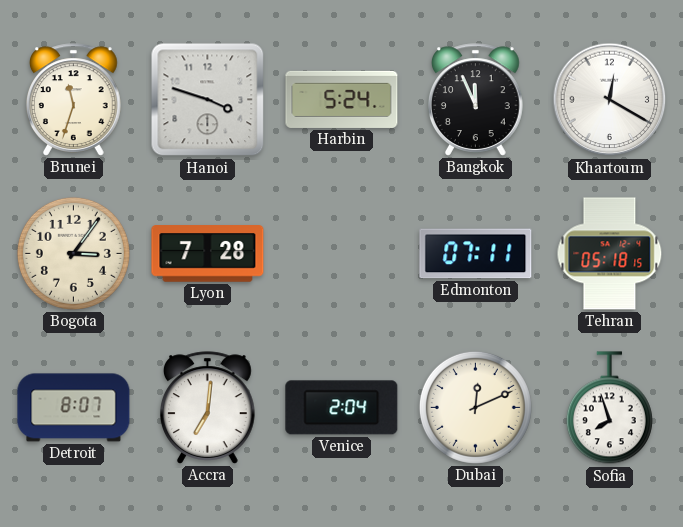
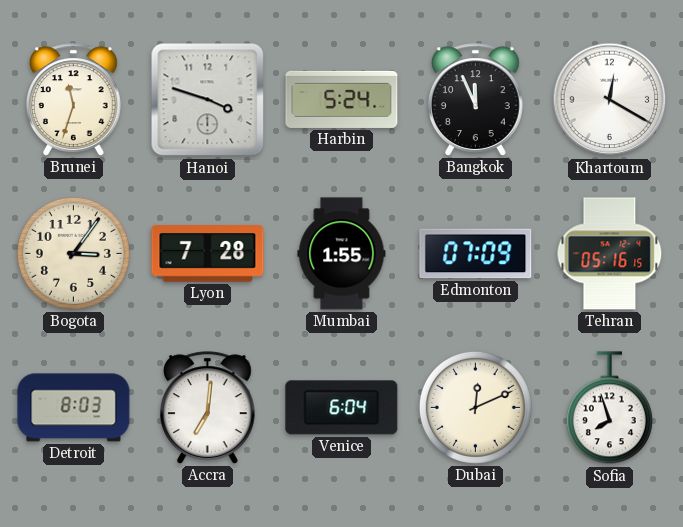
Mumbai: none -> 1:55
Edmonton: 07:11 -> 07:09
Tehran: 05:18 -> 05:16
Detroit: 8:07 -> 8:03
Venice: 2:04 -> 6:04
